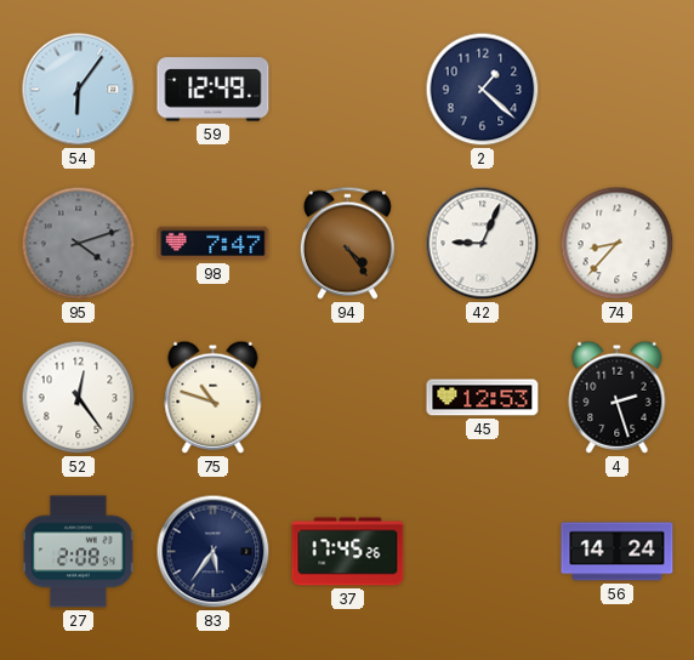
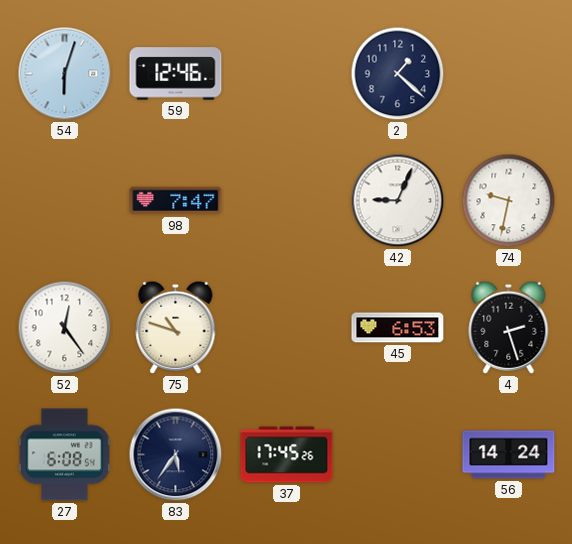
54: 6:06 -> 6:03
59: 12:49 -> 12:46
95: 4:12 -> none
94: 4:24 -> none
74: 8:37 -> 9:32
45: 12:53 -> 6:53
27: 2:08 -> 6:08
